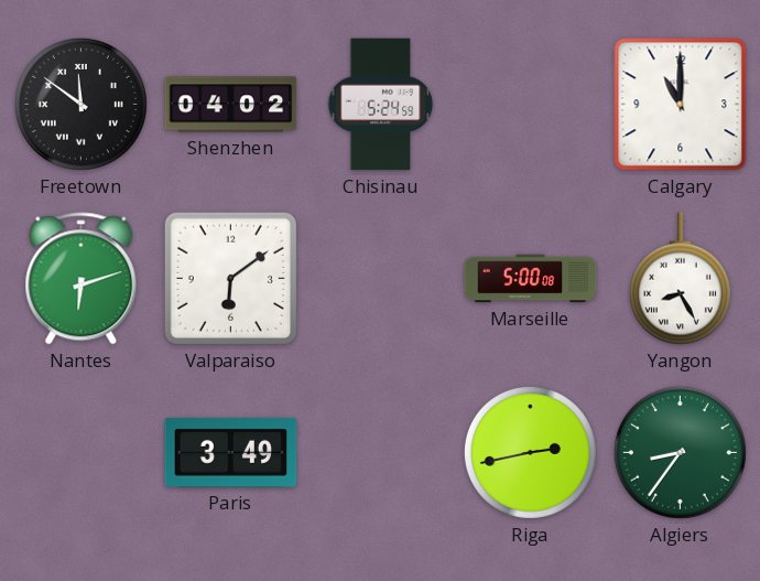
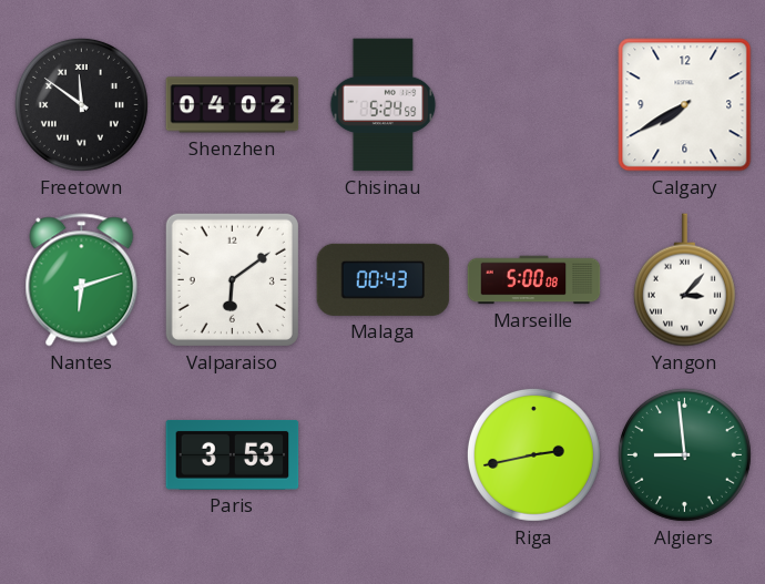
Calgary: 11:00 -> 7:40
Malaga: none -> 00:43
Yangon: 8:25 -> 3:07
Paris: 3:49 -> 3:53
Algiers: 8:36 -> 8:59
